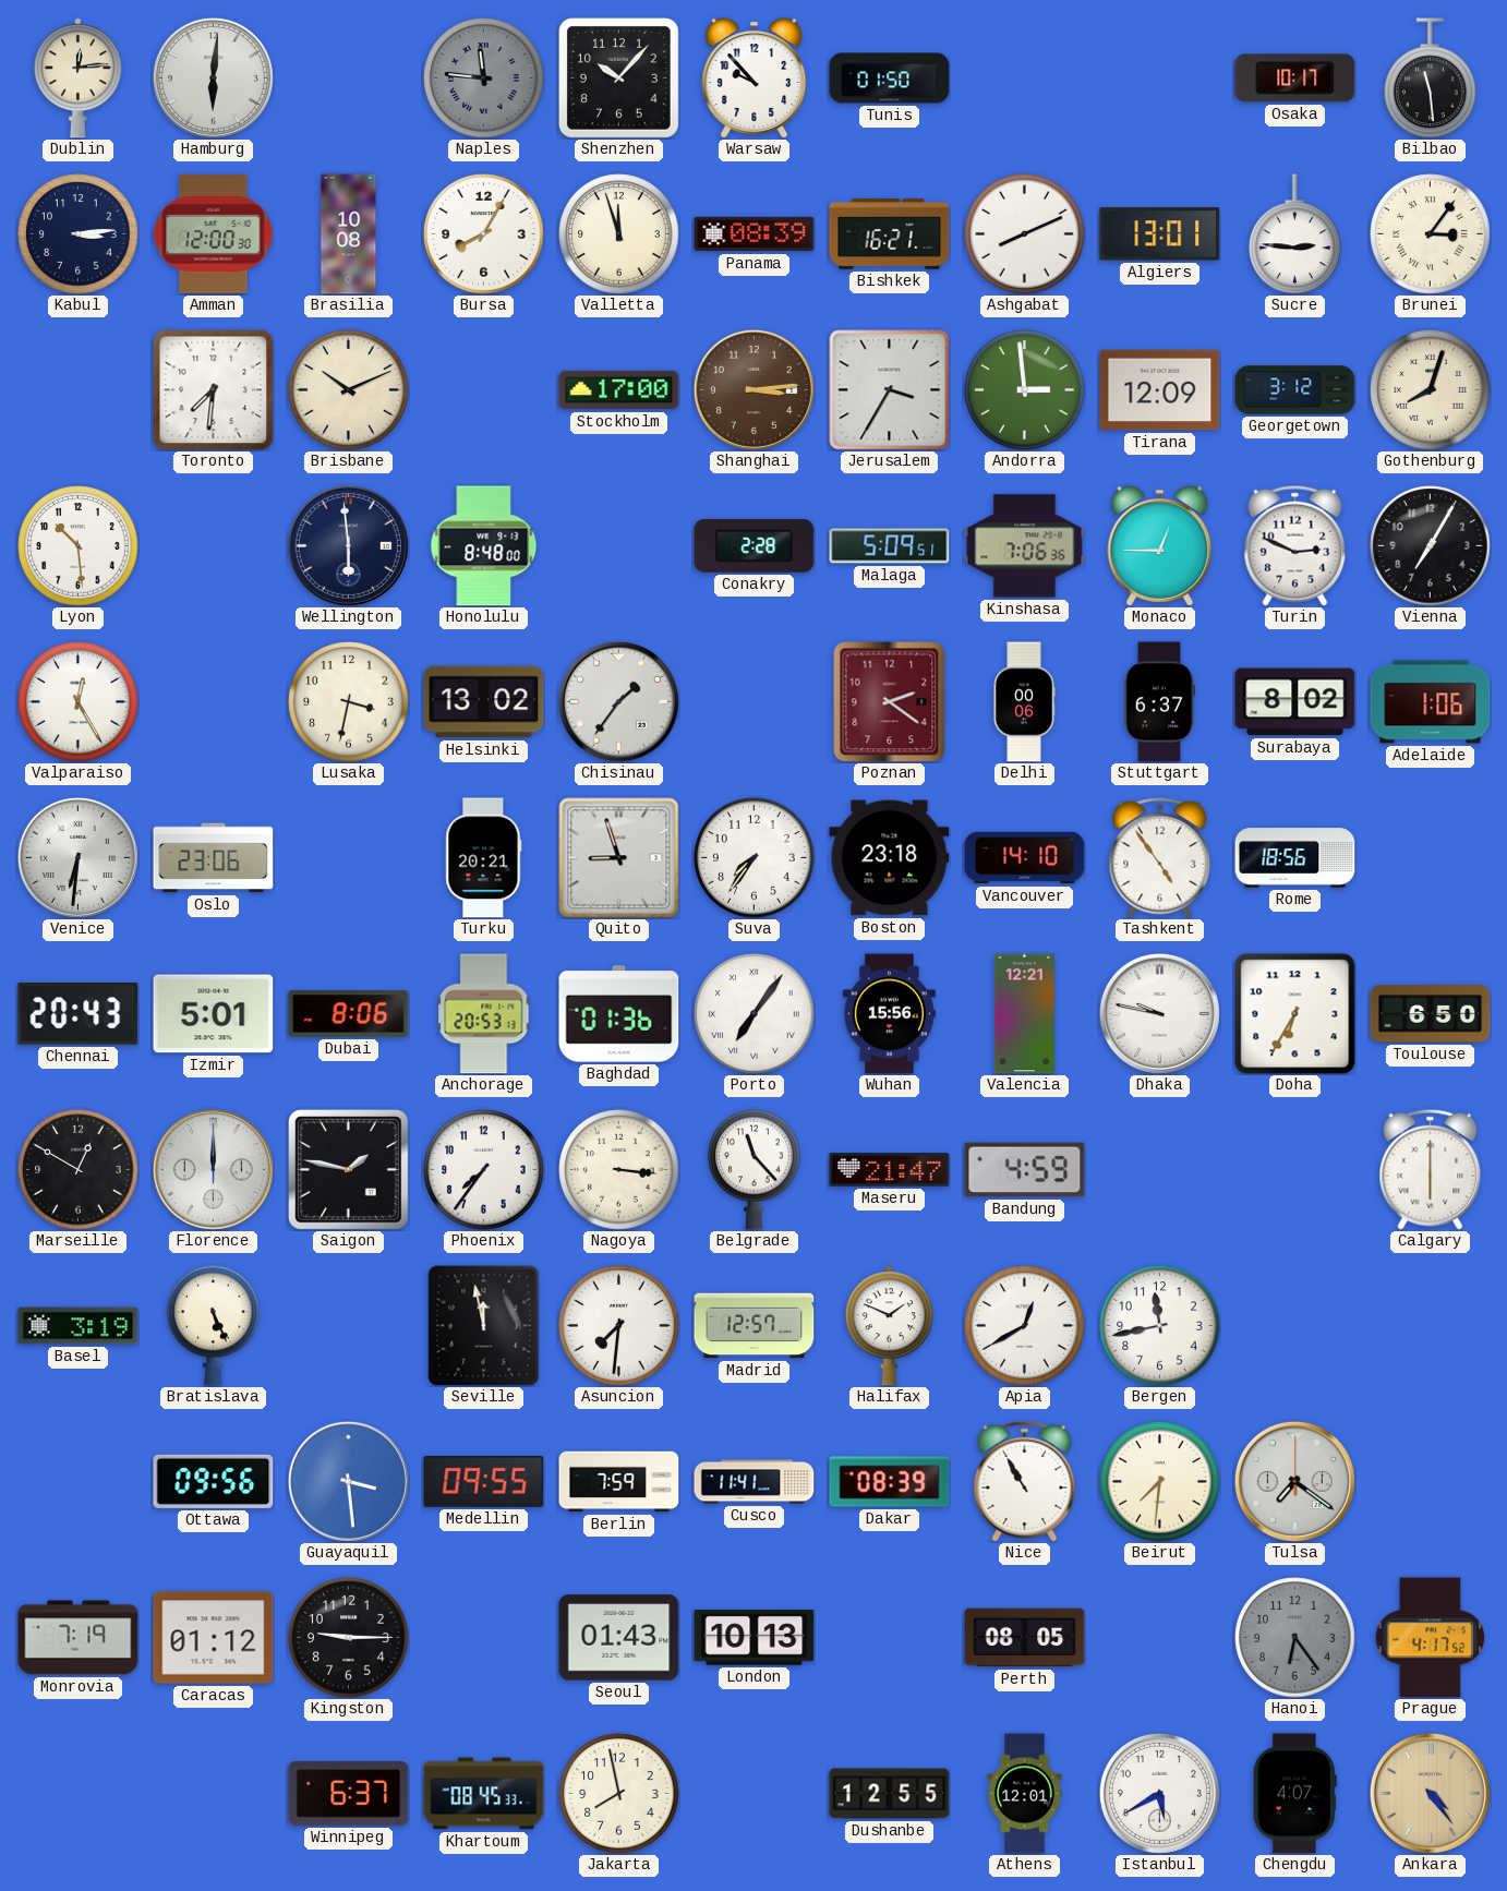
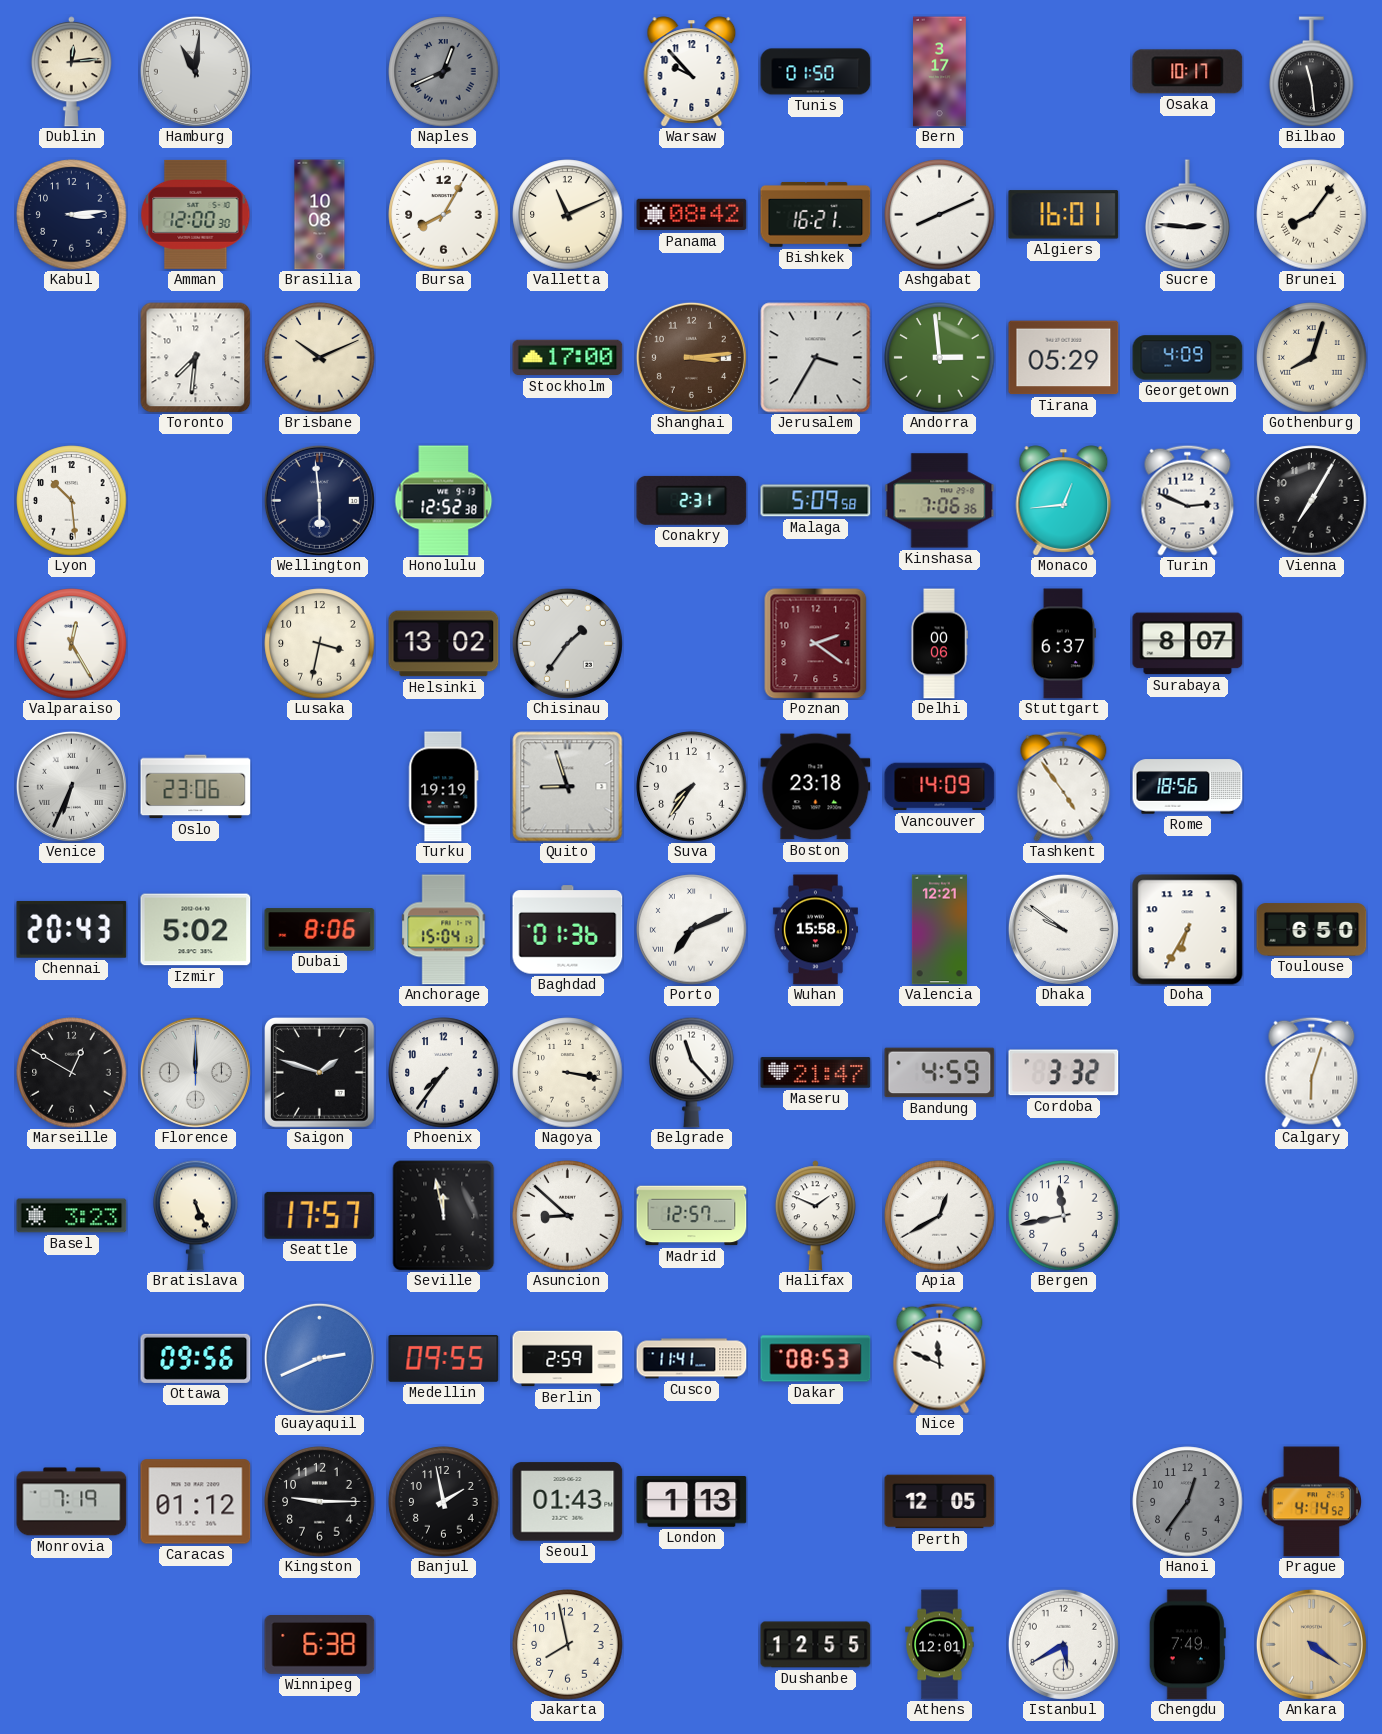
Hamburg: 6:01 -> 11:01
Naples: 11:46 -> 12:41
Shenzhen: 10:07 -> none
Bern: none -> 3:17
Valletta: 11:57 -> 11:11
Panama: 08:39 -> 08:42
Algiers: 13:01 -> 16:01
Brunei: 3:06 -> 8:06
Tirana: 12:09 -> 05:29
Georgetown: 3:12 -> 4:09
Honolulu: 8:48 -> 12:52
Conakry: 2:28 -> 2:31
Malaga: 5:09:51 -> 5:09:58
Monaco: 12:45 -> 12:44
Surabaya: 8:02 -> 8:07
Adelaide: 1:06 -> none
Venice: 6:31 -> 6:34
Turku: 20:21 -> 19:19
Vancouver: 14:10 -> 14:09
Izmir: 5:01 -> 5:02
Anchorage: 20:53 -> 15:04
Porto: 7:06 -> 7:11
Wuhan: 15:56 -> 15:58
Dhaka: 9:47 -> 9:51
Saigon: 1:47 -> 1:48
Nagoya: 3:16 -> 3:17
Cordoba: none -> 3:32
Calgary: 6:00 -> 6:03
Basel: 3:19 -> 3:23
Seattle: none -> 17:57
Asuncion: 7:31 -> 8:52
Guayaquil: 3:29 -> 2:41
Berlin: 7:59 -> 2:59
Dakar: 08:39 -> 08:53
Nice: 10:55 -> 11:49
Beirut: 7:31 -> none
Tulsa: 7:21 -> none
Banjul: none -> 1:58
London: 10:13 -> 1:13
Perth: 08:05 -> 12:05
Hanoi: 6:24 -> 12:36
Prague: 4:17 -> 4:14
Winnipeg: 6:37 -> 6:38
Khartoum: 08:45 -> none
Chengdu: 4:07 -> 7:49
Ankara: 4:24 -> 4:21
